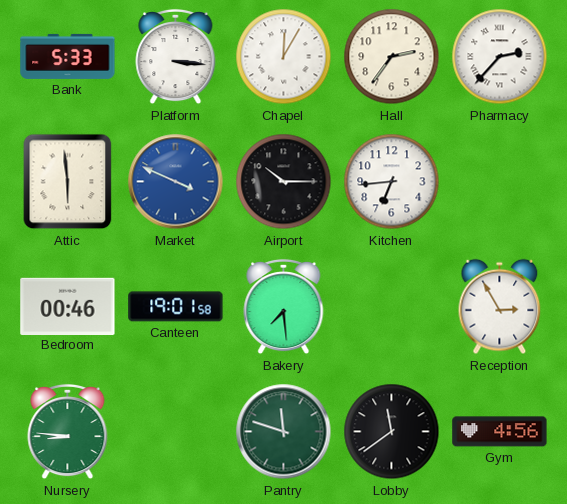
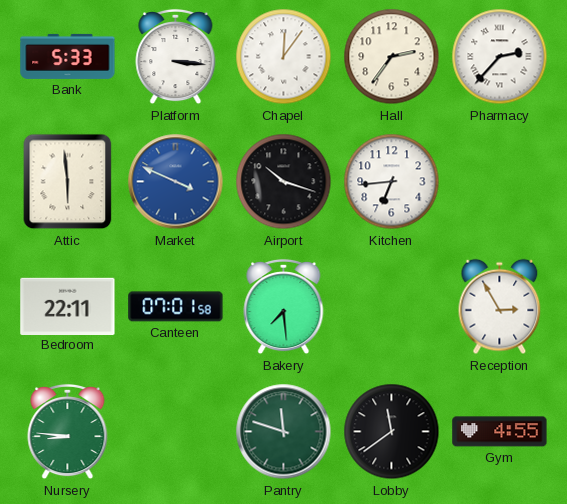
Chapel: 12:05 -> 12:06
Airport: 10:15 -> 10:18
Bedroom: 00:46 -> 22:11
Canteen: 19:01 -> 07:01
Gym: 4:56 -> 4:55
